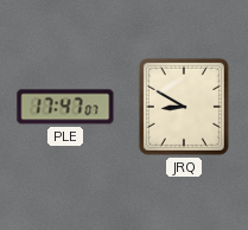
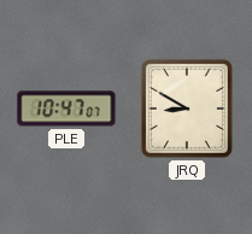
PLE: 17:47 -> 10:47
